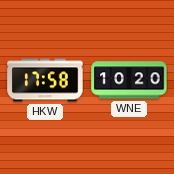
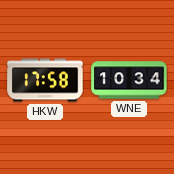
WNE: 10:20 -> 10:34
